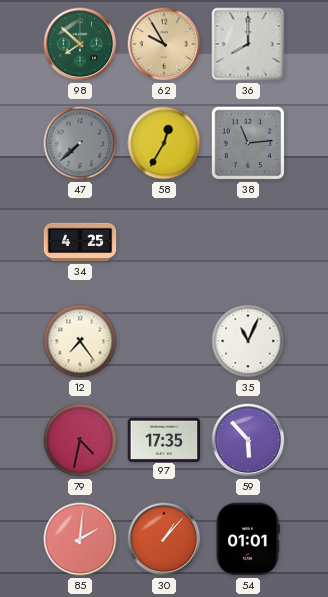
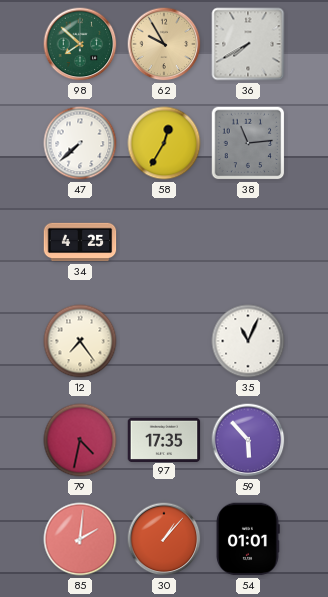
36: 8:00 -> 7:40
47 dial: grey -> white
